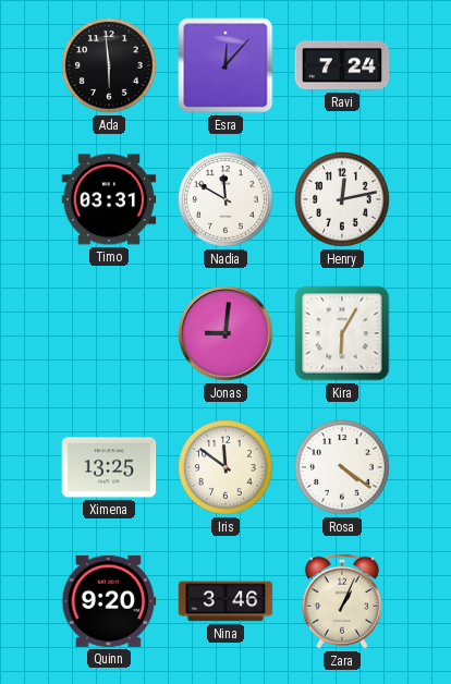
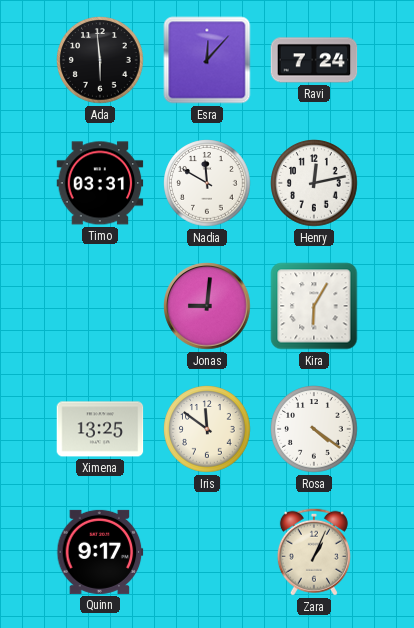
Quinn: 9:20 -> 9:17
Nina: 3:46 -> none
